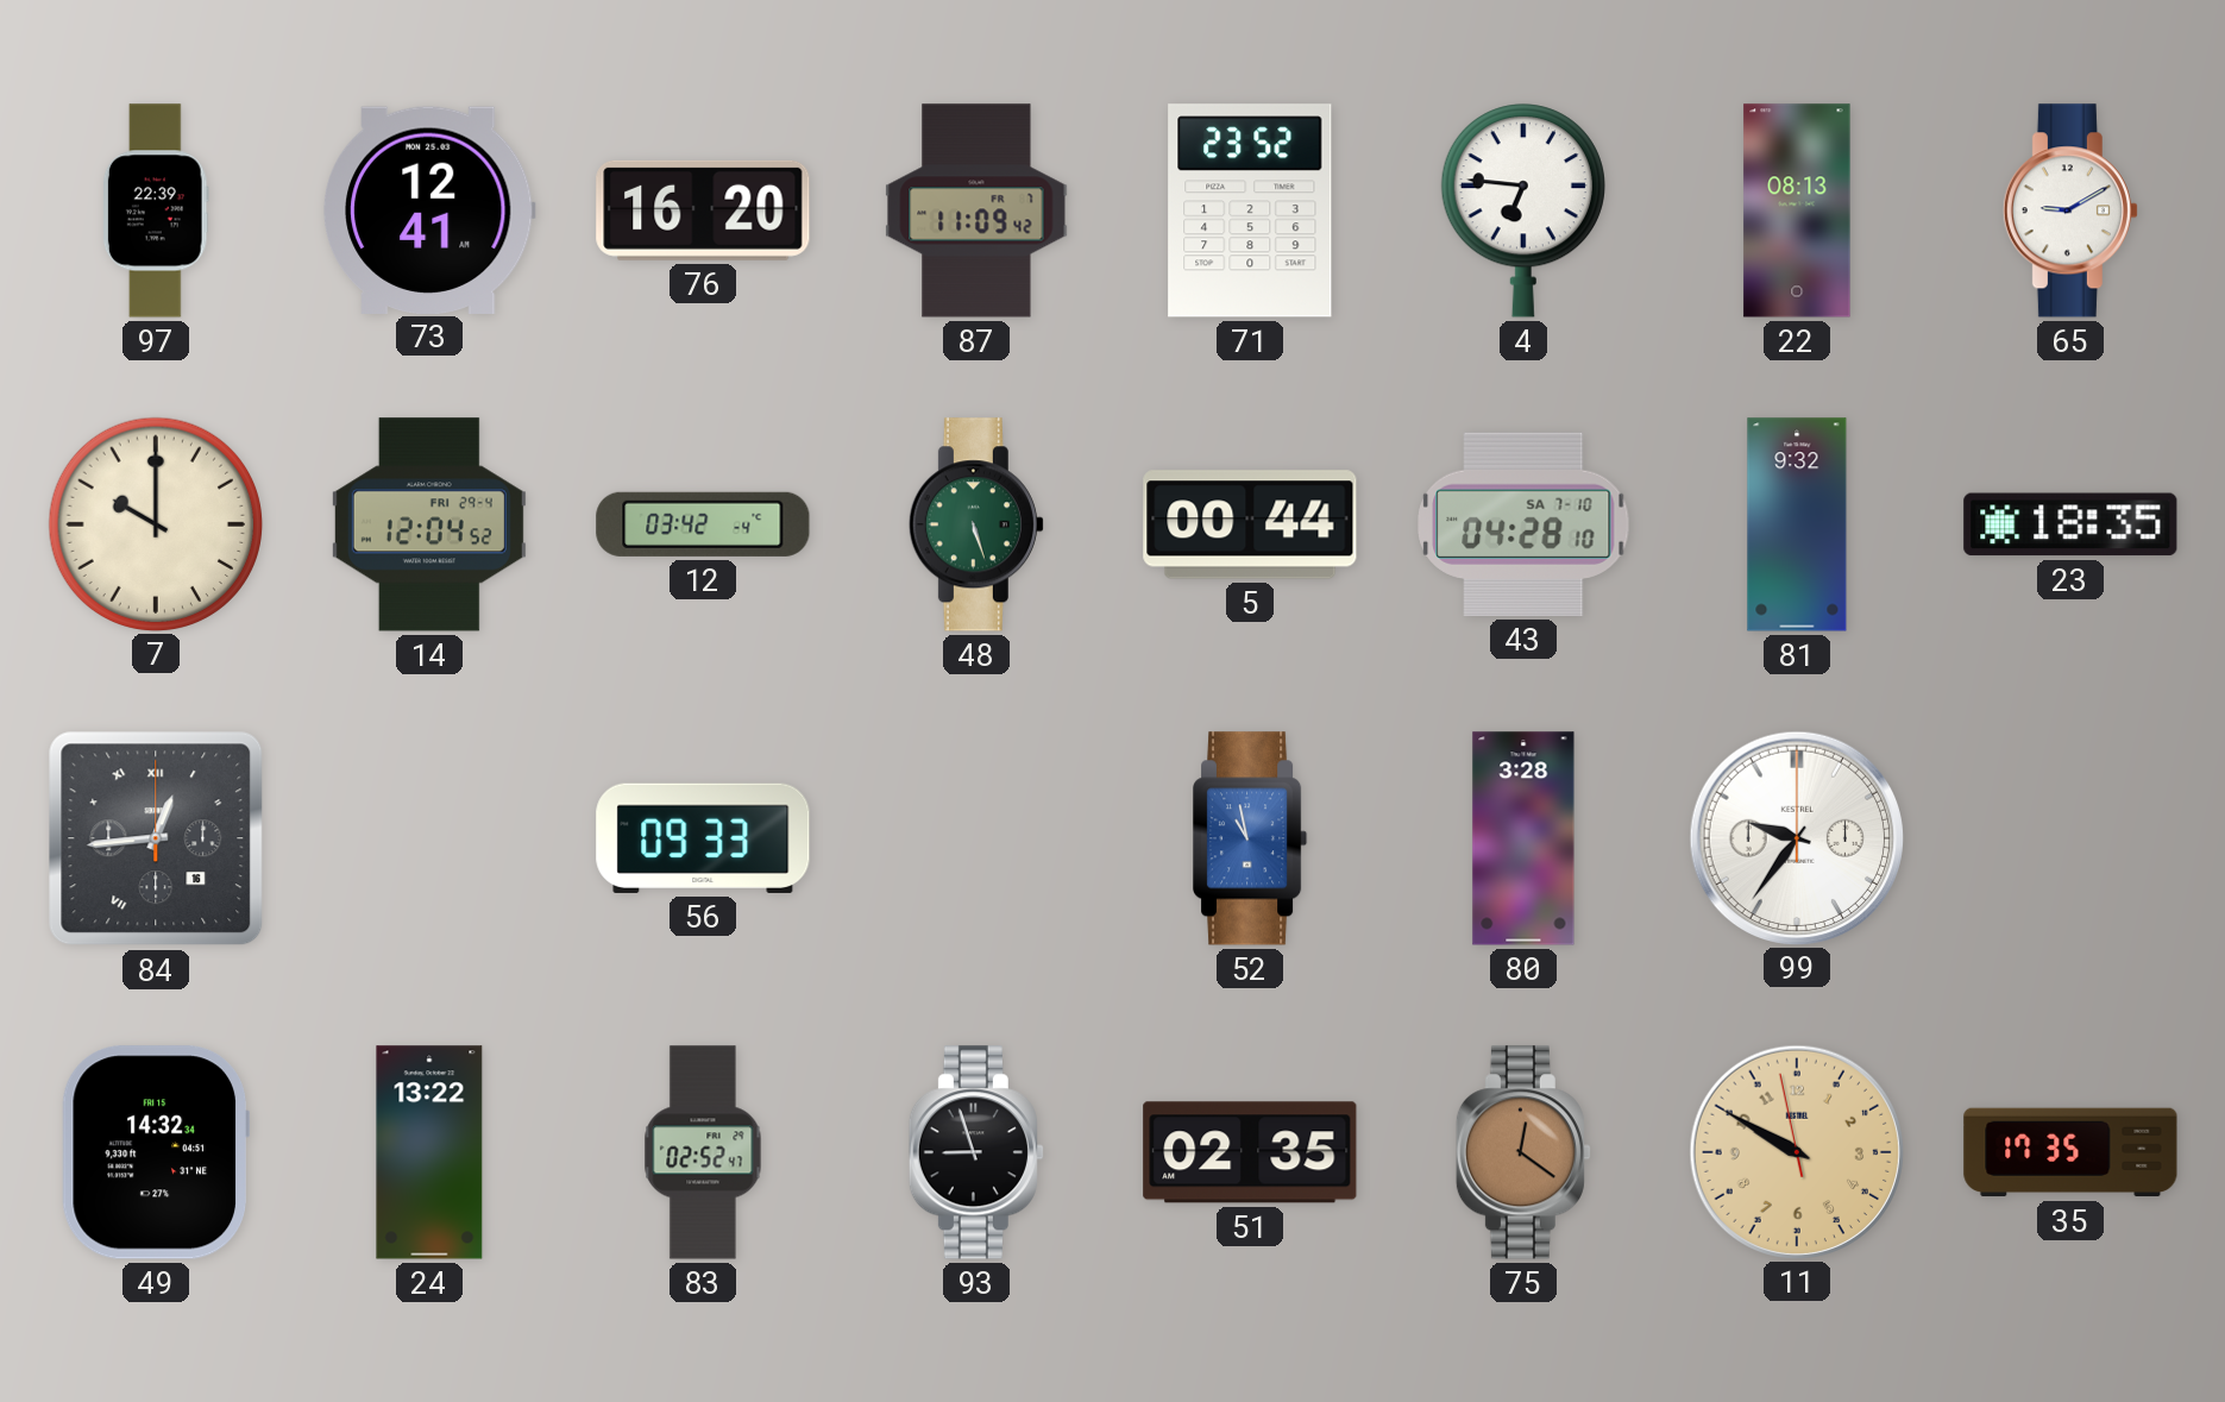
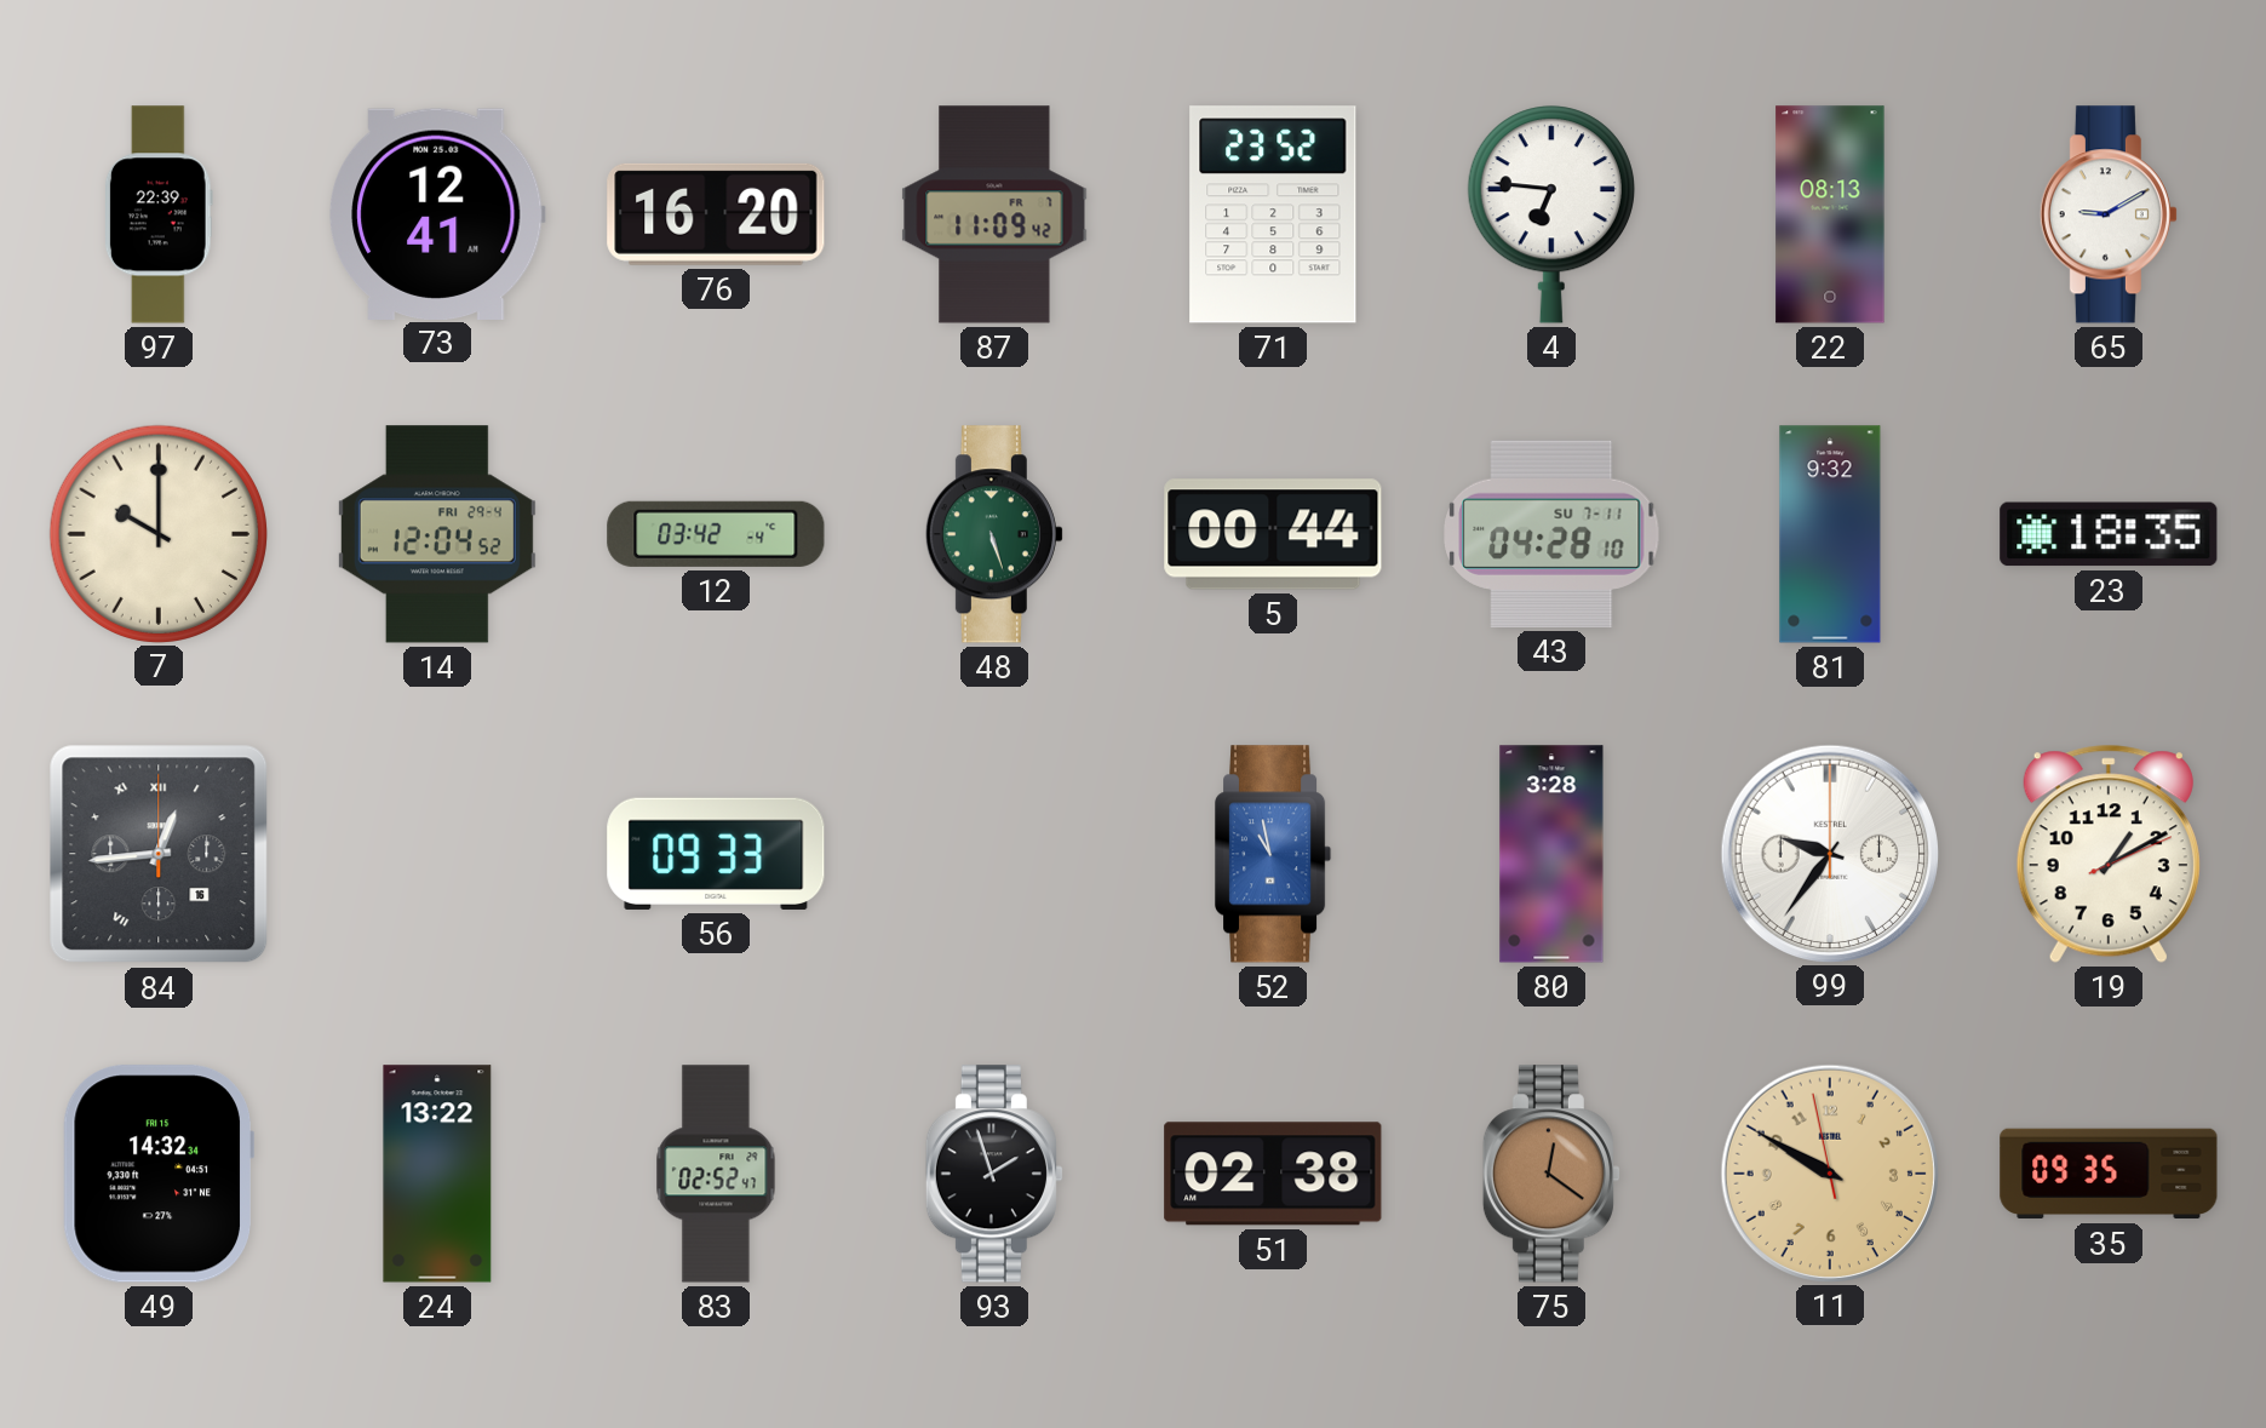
43 date: SA 7-10 -> SU 7-11
19: none -> 1:10
93: 8:57 -> 1:57
51: 02:35 -> 02:38
35: 17:35 -> 09:35
